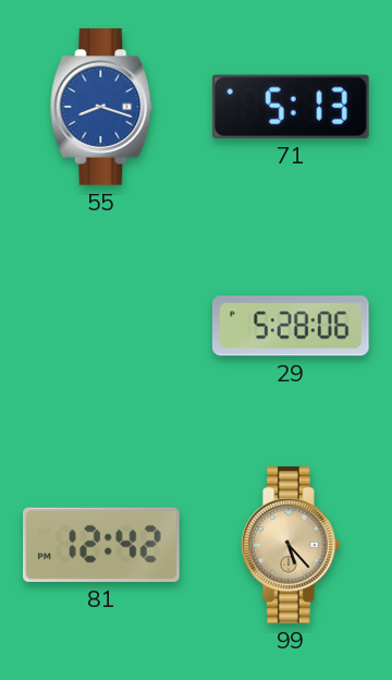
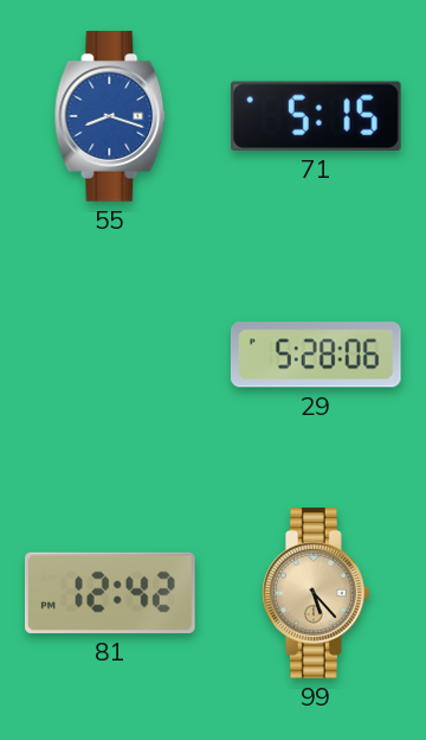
71: 5:13 -> 5:15
